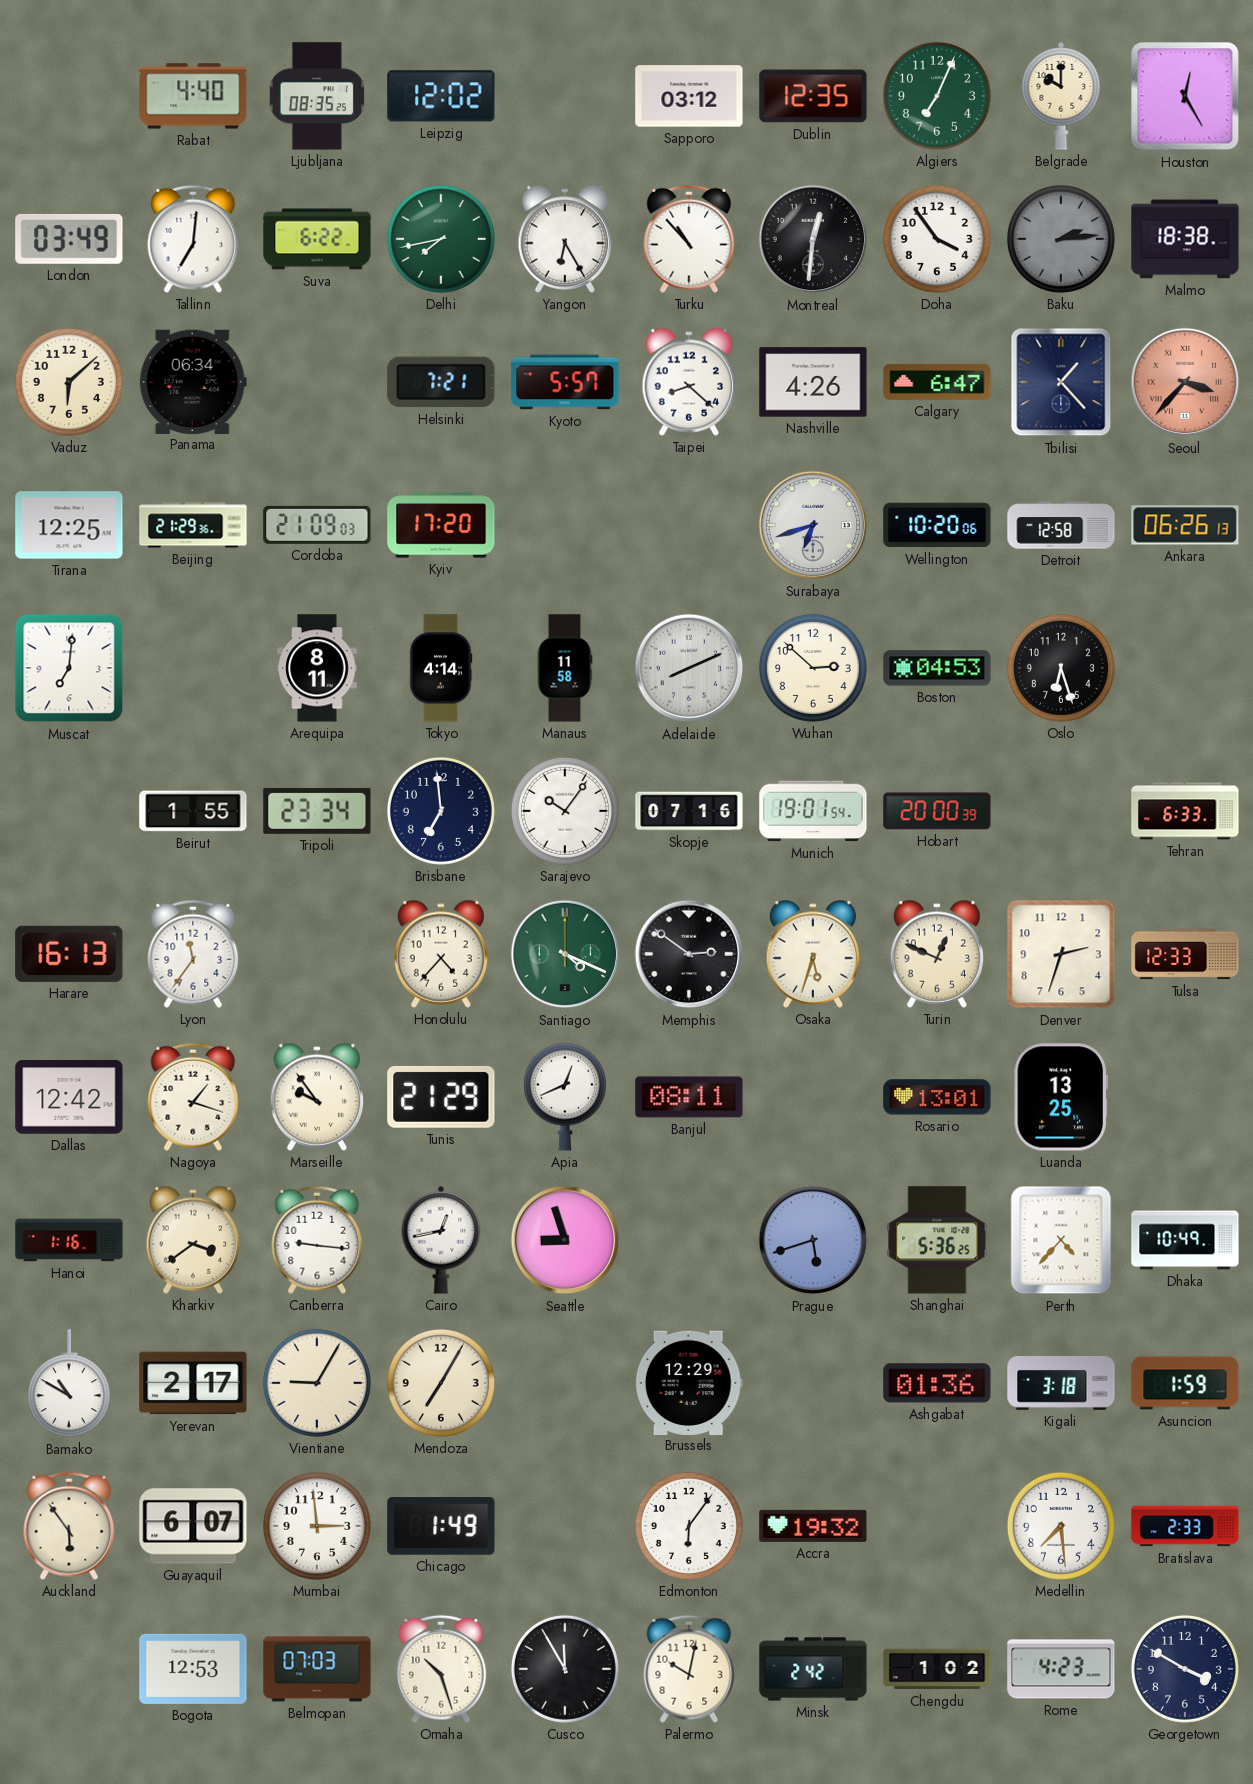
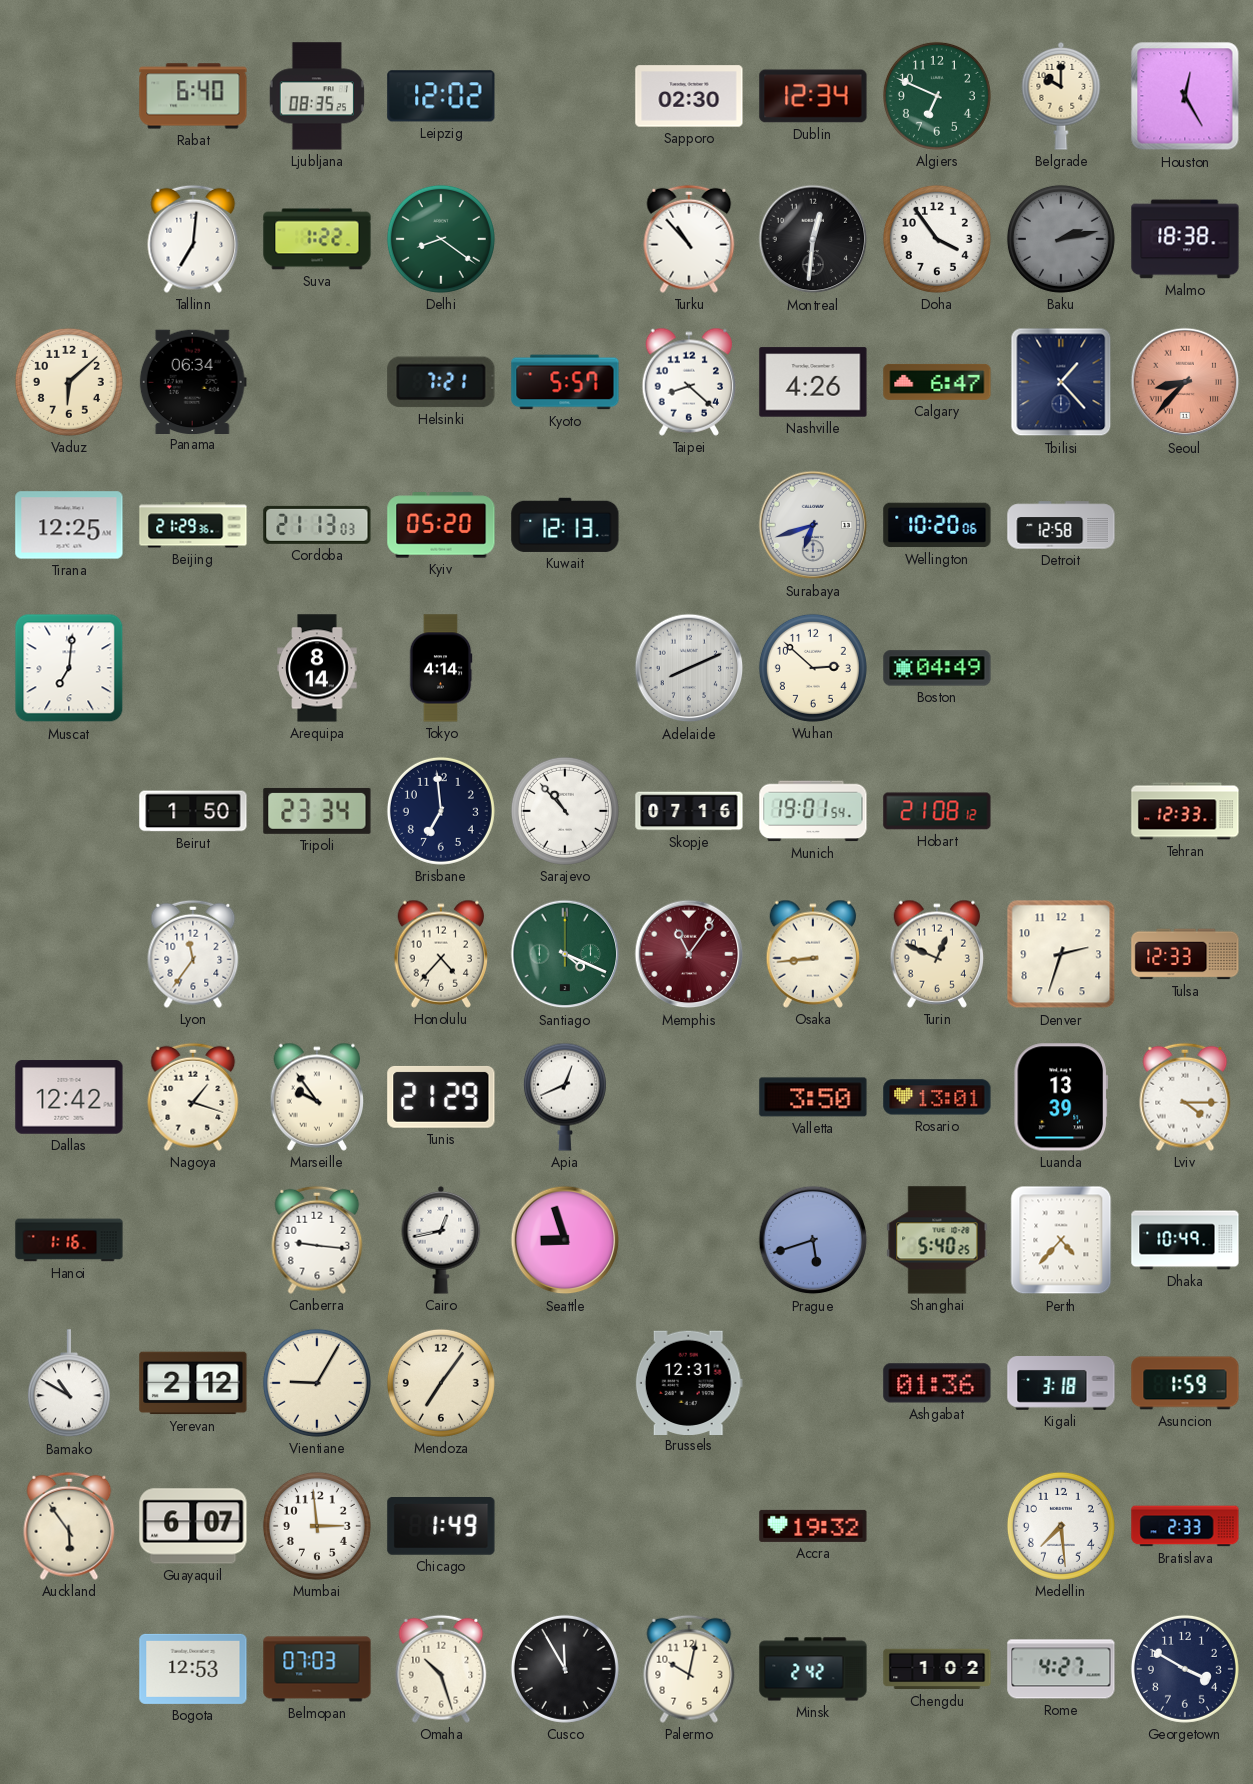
Rabat: 4:40 -> 6:40
Sapporo: 03:12 -> 02:30
Dublin: 12:35 -> 12:34
Algiers: 7:04 -> 6:49
London: 03:49 -> none
Suva: 6:22 -> 1:22
Delhi: 7:43 -> 8:21
Yangon: 6:25 -> none
Baku: 2:14 -> 2:13
Seoul: 3:37 -> 8:37
Cordoba: 21:09 -> 21:13
Kyiv: 17:20 -> 05:20
Kuwait: none -> 12:13
Ankara: 06:26 -> none
Arequipa: 8:11 -> 8:14
Manaus: 11:58 -> none
Boston: 04:53 -> 04:49
Oslo: 6:27 -> none
Beirut: 1:55 -> 1:50
Sarajevo: 10:06 -> 10:53
Hobart: 20:00 -> 21:08
Tehran: 6:33 -> 12:33
Harare: 16:13 -> none
Memphis: 2:51 -> 11:06
Memphis dial: black -> burgundy
Osaka: 5:33 -> 8:44
Banjul: 08:11 -> none
Valletta: none -> 3:50
Luanda: 13:25 -> 13:39
Lviv: none -> 4:15
Kharkiv: 3:39 -> none
Shanghai: 5:36 -> 5:40
Yerevan: 2:17 -> 2:12
Mendoza: 7:05 -> 7:06
Brussels: 12:29 -> 12:31
Edmonton: 6:06 -> none
Rome: 4:23 -> 4:27
